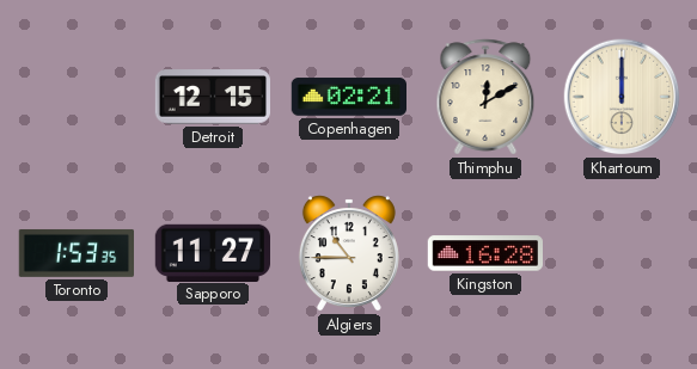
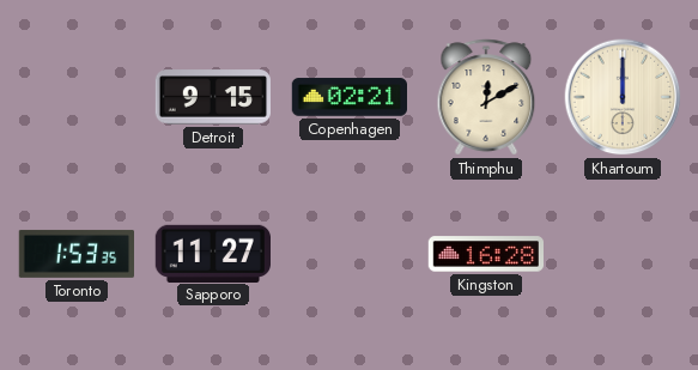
Detroit: 12:15 -> 9:15
Algiers: 10:45 -> none
